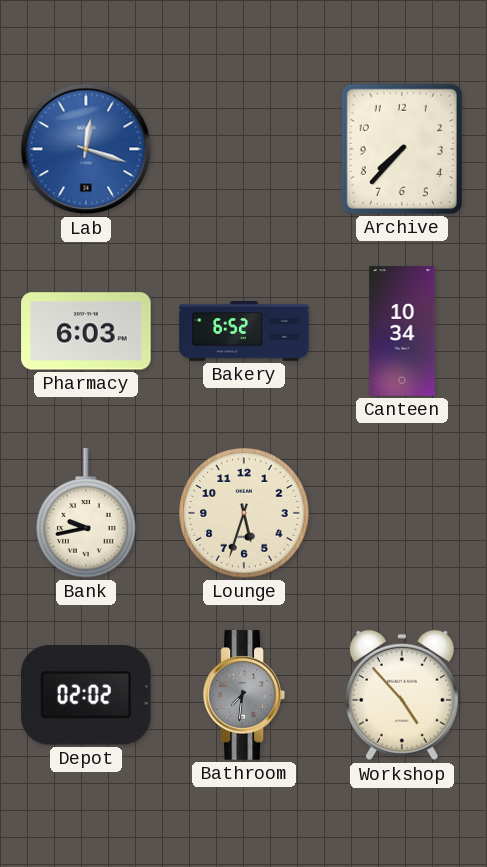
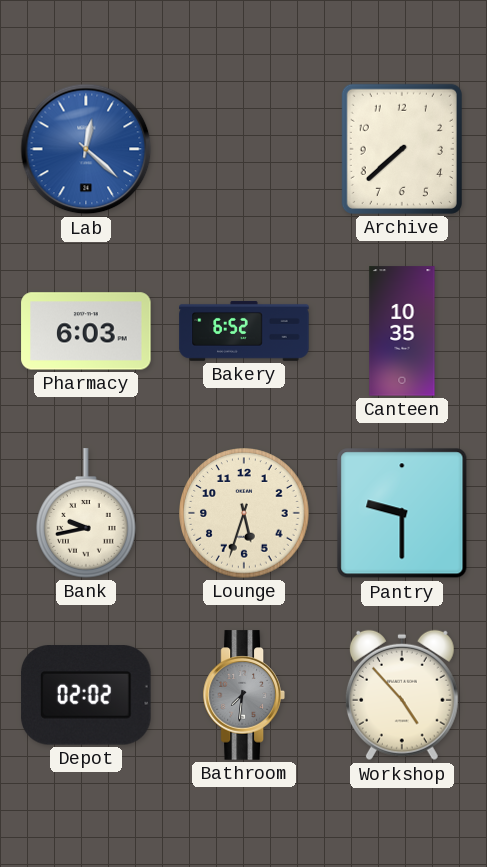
Lab: 12:18 -> 12:22
Archive: 7:37 -> 7:38
Canteen: 10:34 -> 10:35
Pantry: none -> 9:30
